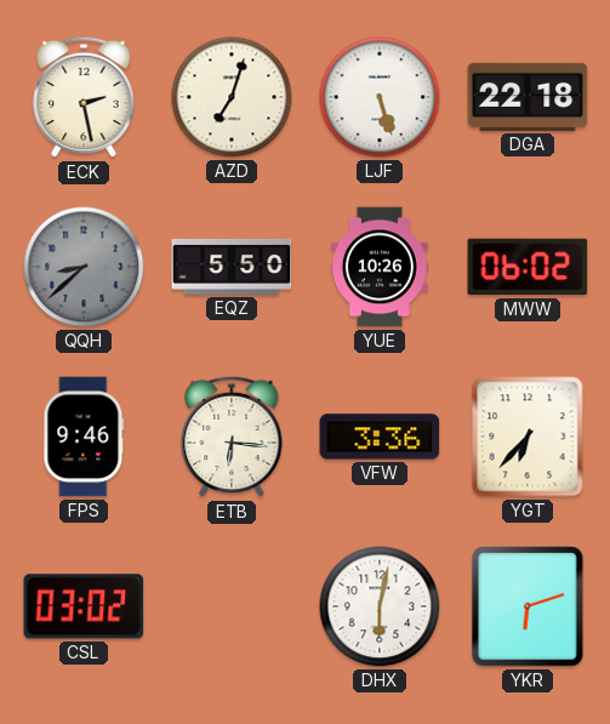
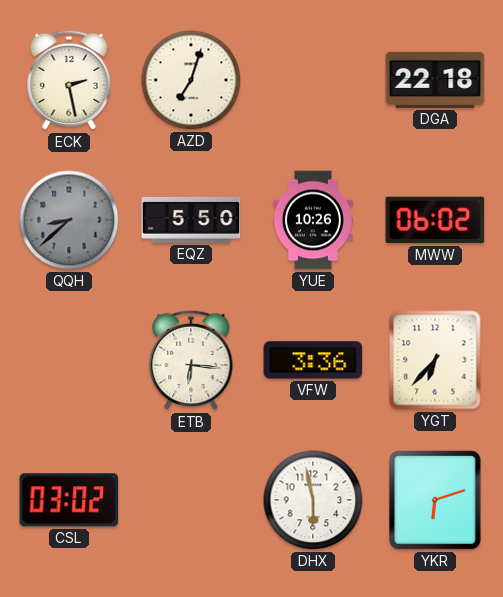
LJF: 5:27 -> none
FPS: 9:46 -> none
DHX: 6:02 -> 5:58
